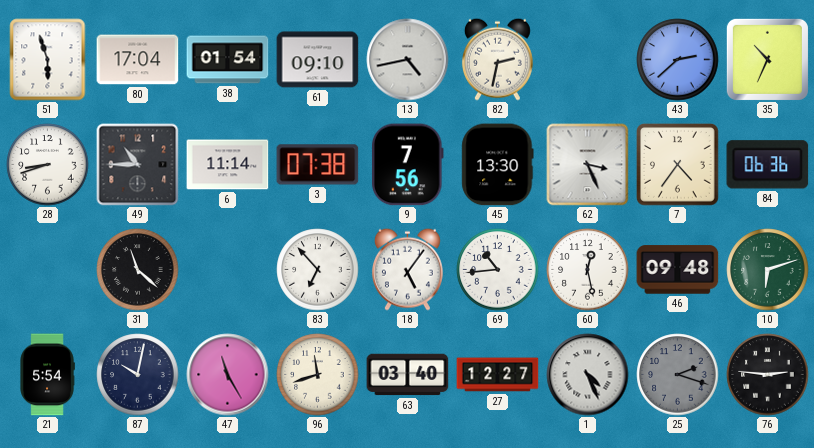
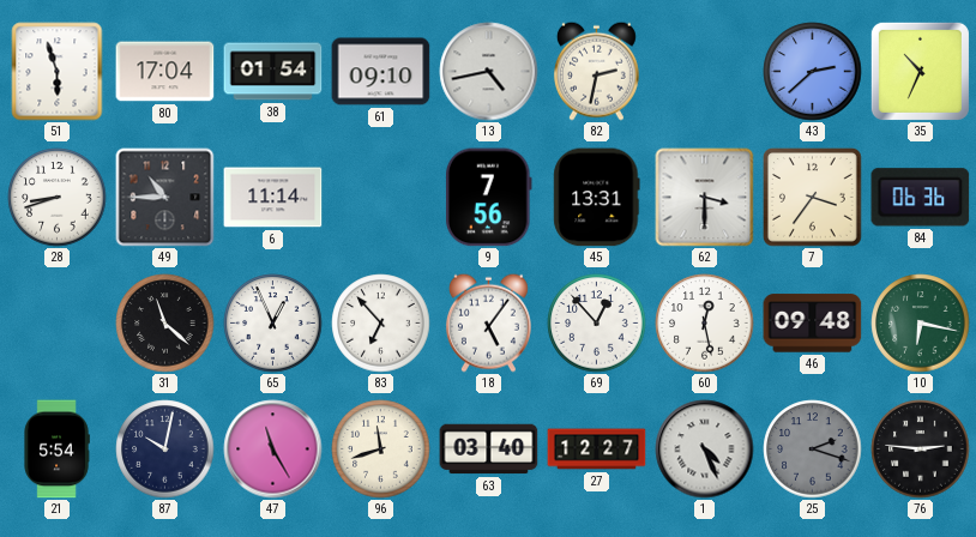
3: 07:38 -> none
45: 13:30 -> 13:31
62: 3:26 -> 3:30
7: 4:36 -> 3:36
65: none -> 12:56
69: 10:44 -> 12:53
10: 6:12 -> 6:17
